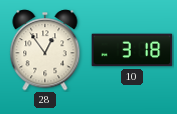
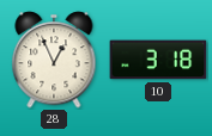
28: 12:54 -> 12:56
